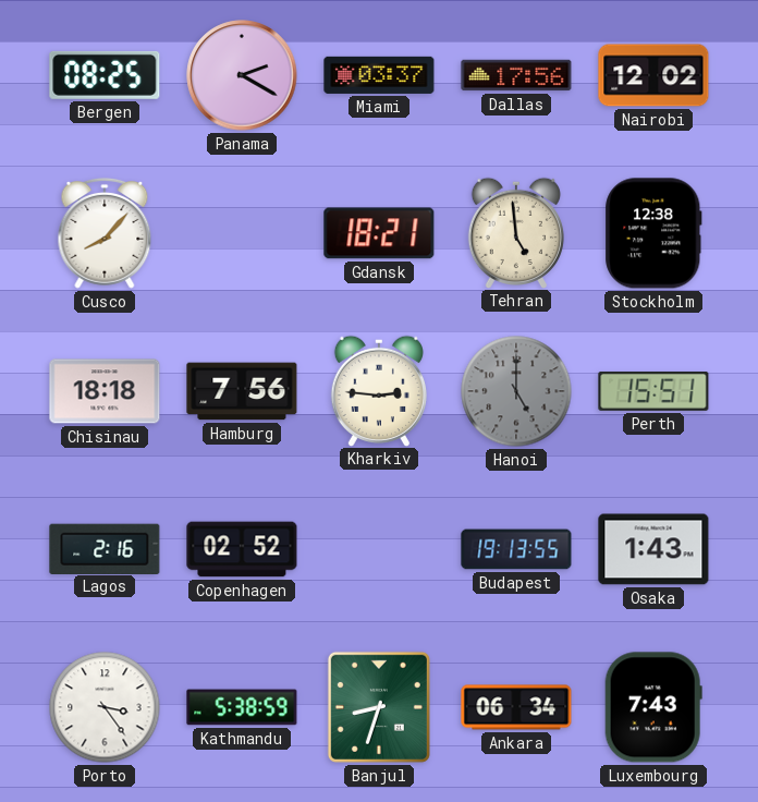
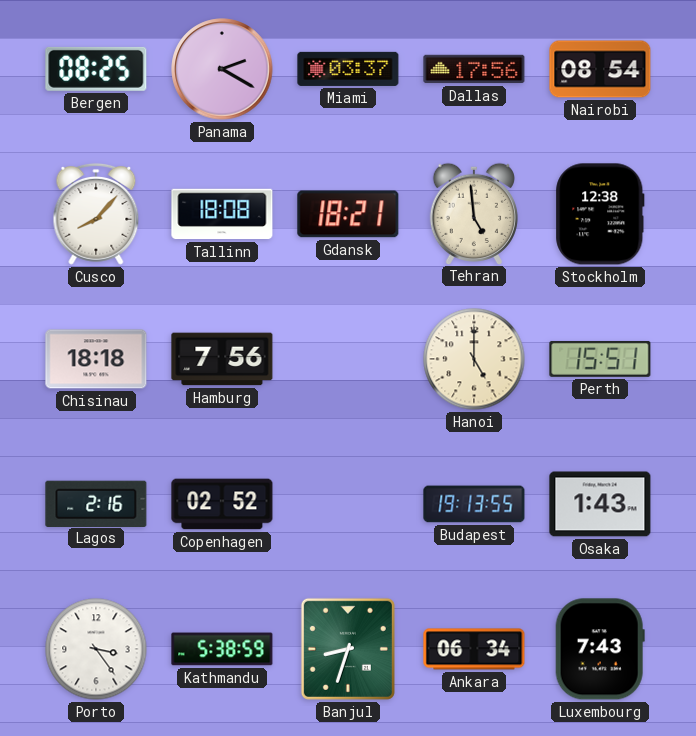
Nairobi: 12:02 -> 08:54
Tallinn: none -> 18:08
Kharkiv: 2:46 -> none
Hanoi dial: grey -> cream
